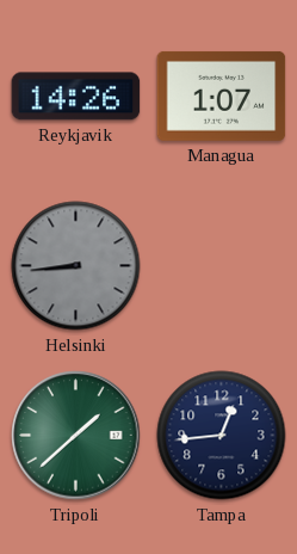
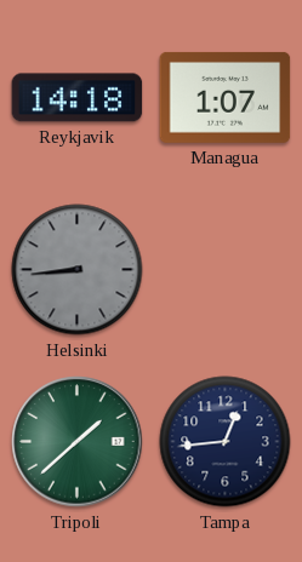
Reykjavik: 14:26 -> 14:18
